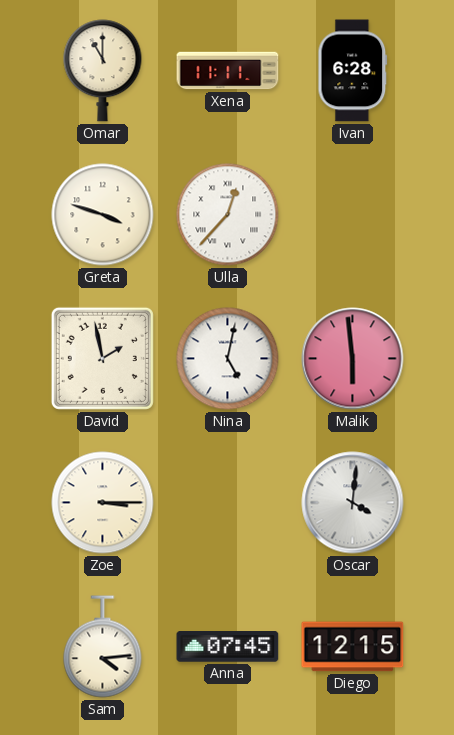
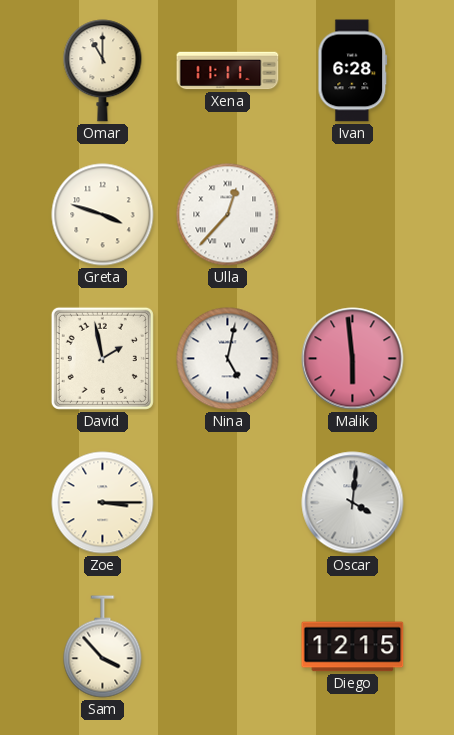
Sam: 4:14 -> 3:53
Anna: 07:45 -> none
